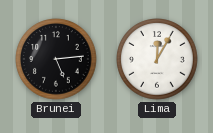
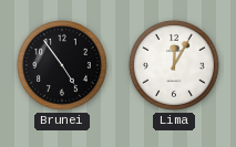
Brunei: 5:14 -> 4:54
